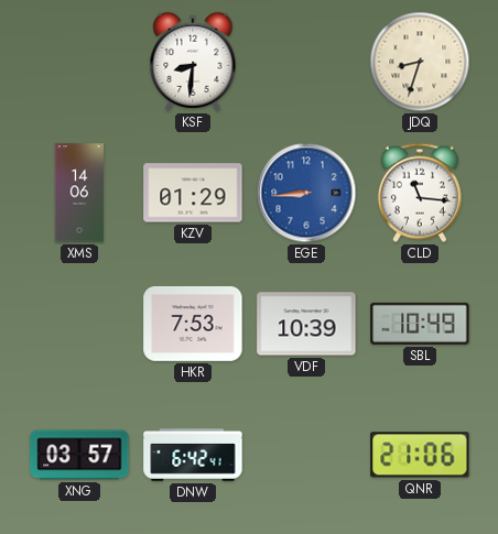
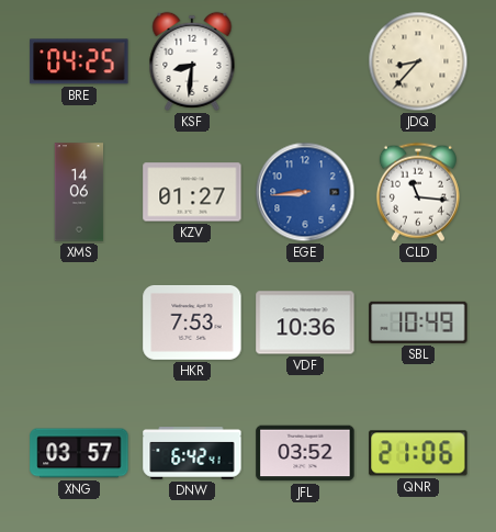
BRE: none -> 04:25
JDQ: 8:33 -> 8:37
KZV: 01:29 -> 01:27
VDF: 10:39 -> 10:36
JFL: none -> 03:52
